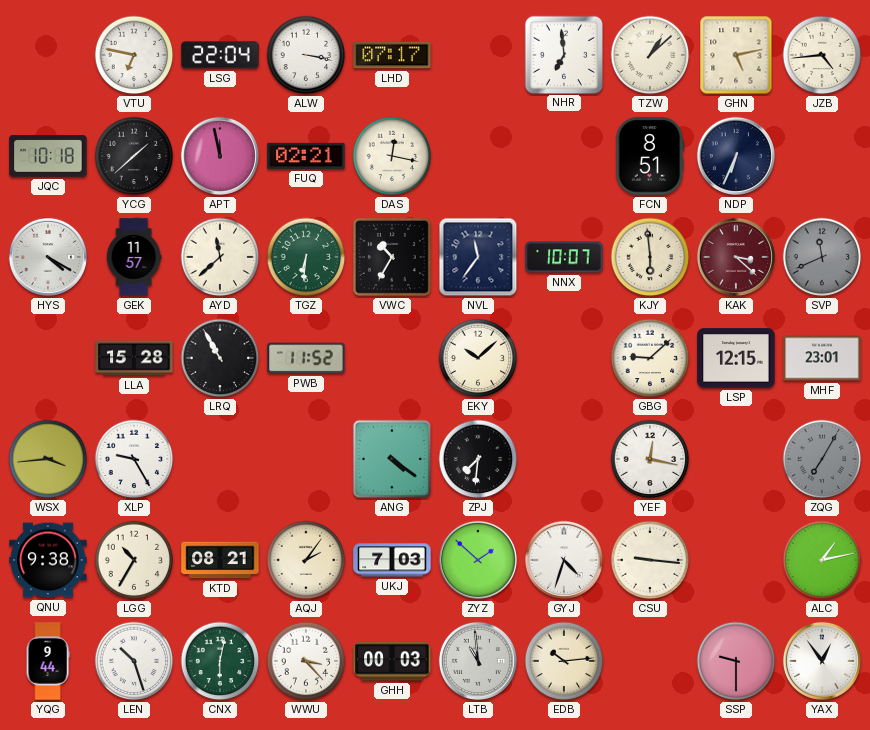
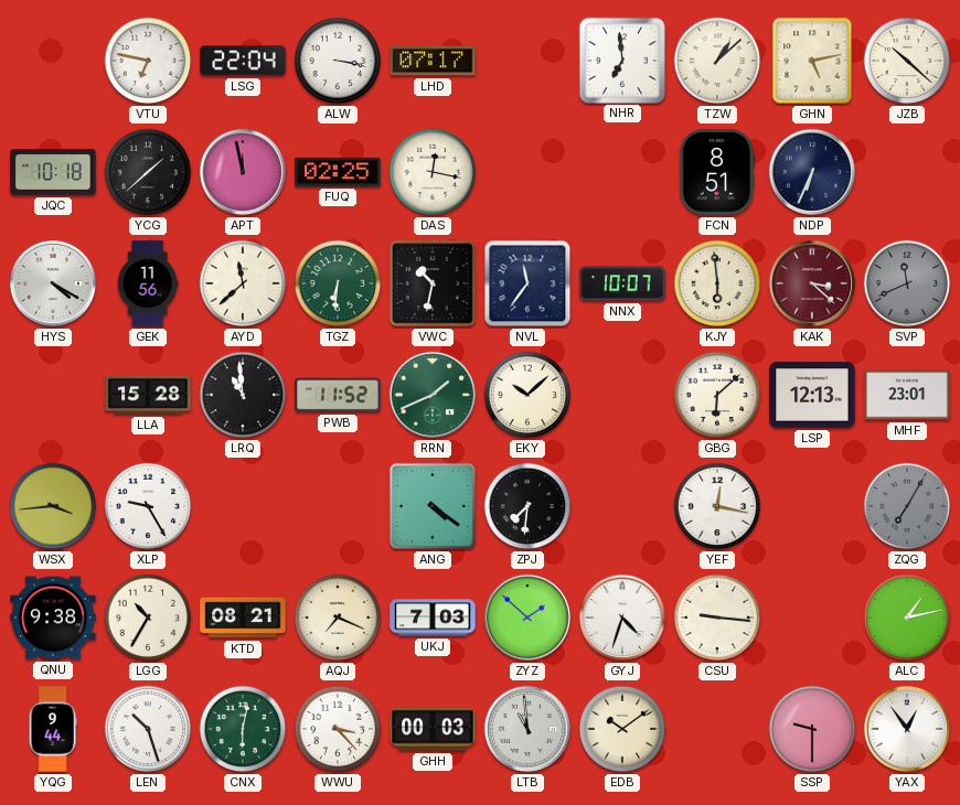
JZB: 4:44 -> 10:22
FUQ: 02:21 -> 02:25
GEK: 11:57 -> 11:56
VWC: 10:35 -> 10:32
LRQ: 10:55 -> 10:59
RRN: none -> 1:41
GBG: 9:08 -> 6:08
LSP: 12:15 -> 12:13
AQJ: 2:06 -> 7:19
EDB: 10:14 -> 10:09
